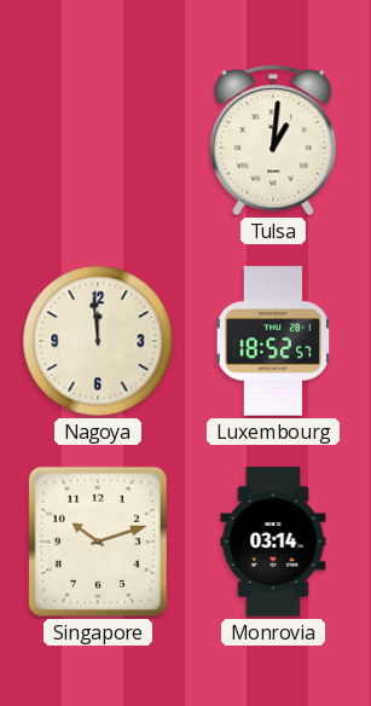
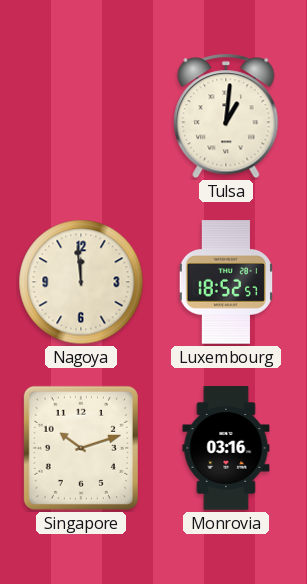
Monrovia: 03:14 -> 03:16
